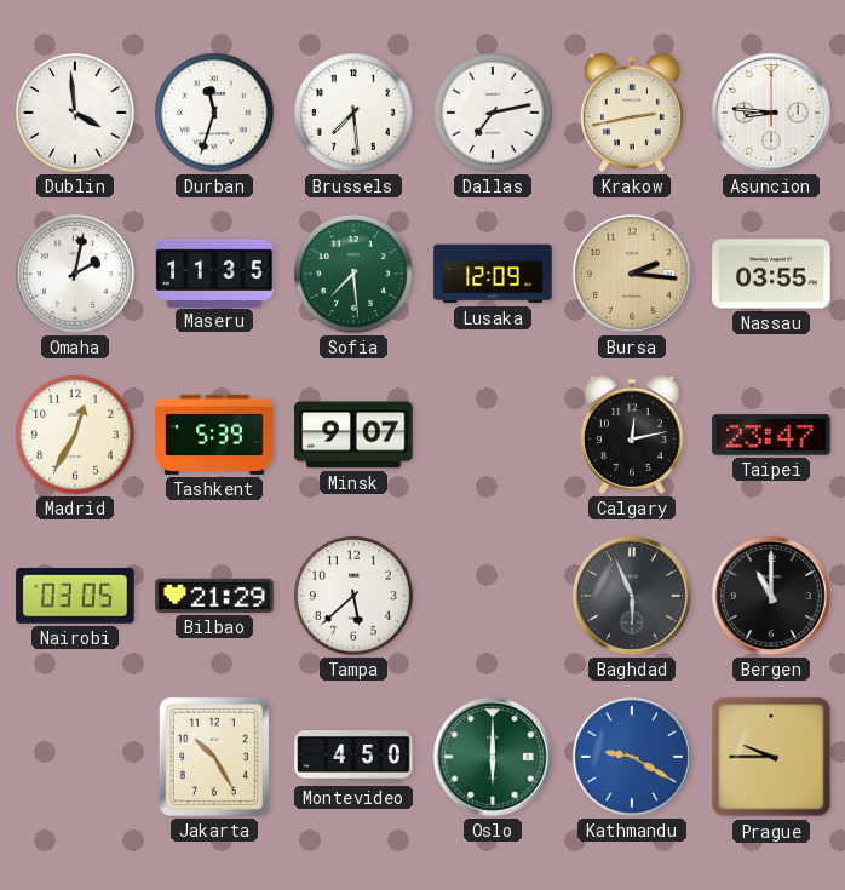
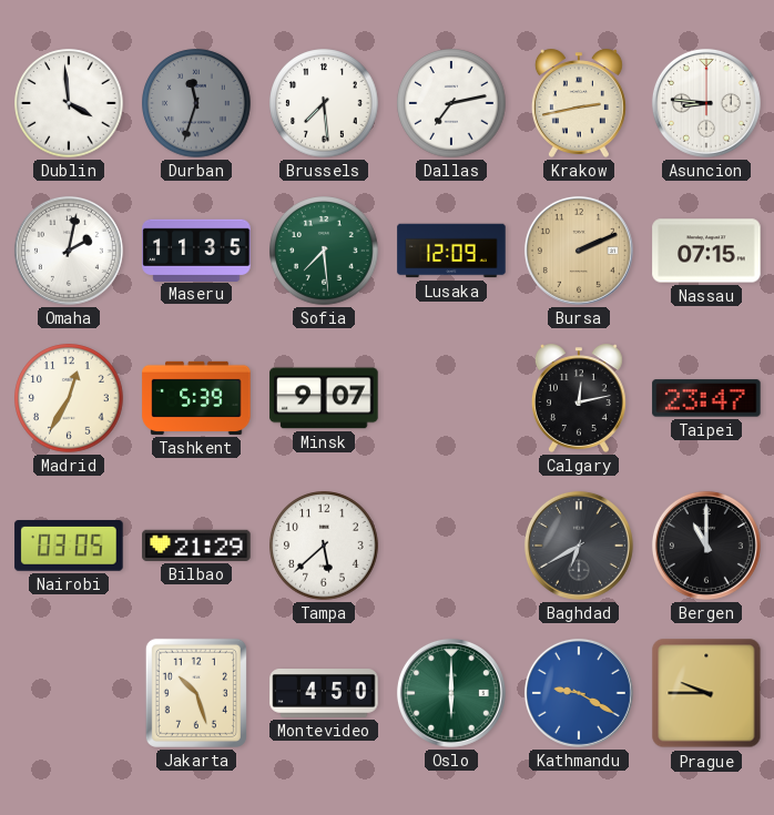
Durban dial: white -> grey
Bursa: 2:16 -> 2:11
Nassau: 03:55 -> 07:15
Baghdad: 5:56 -> 6:40
Jakarta: 10:25 -> 10:27
